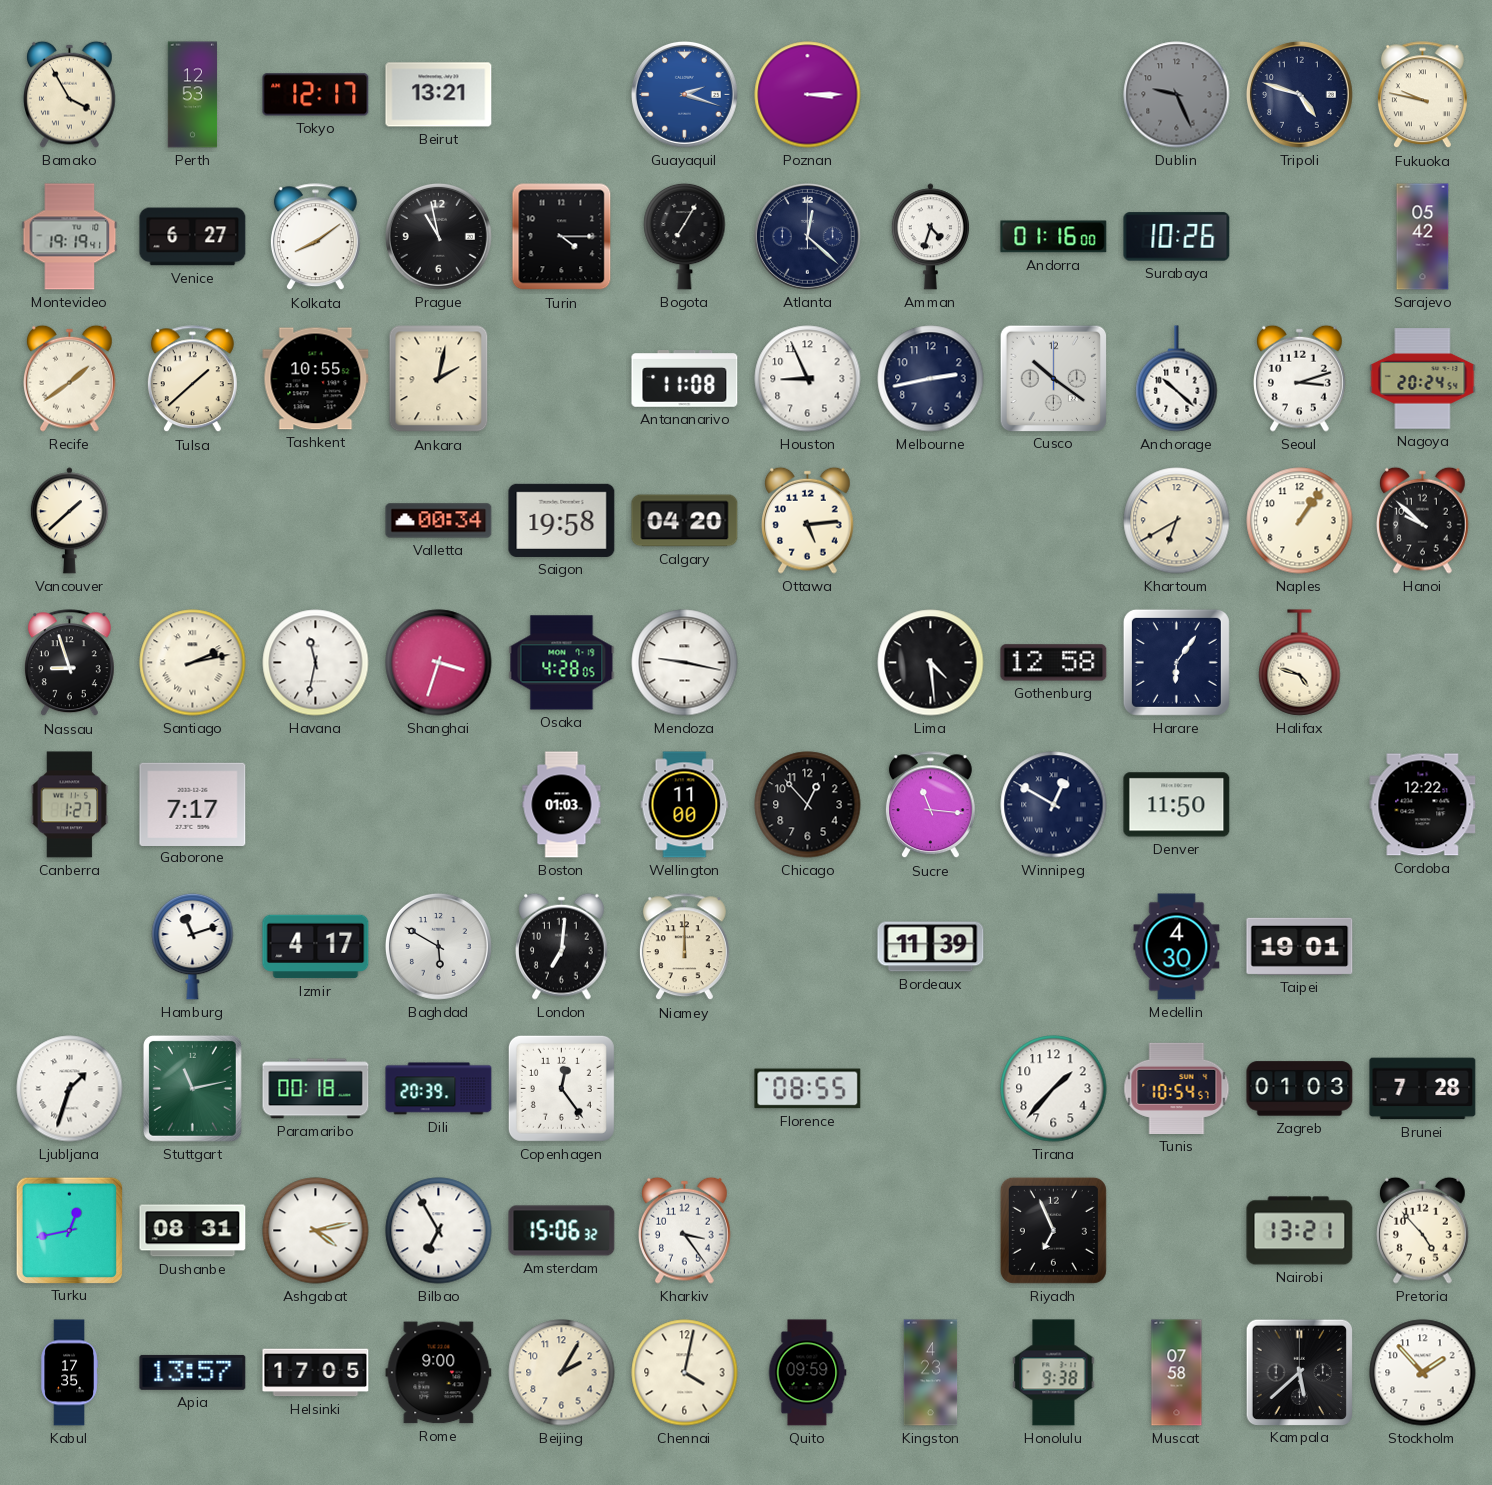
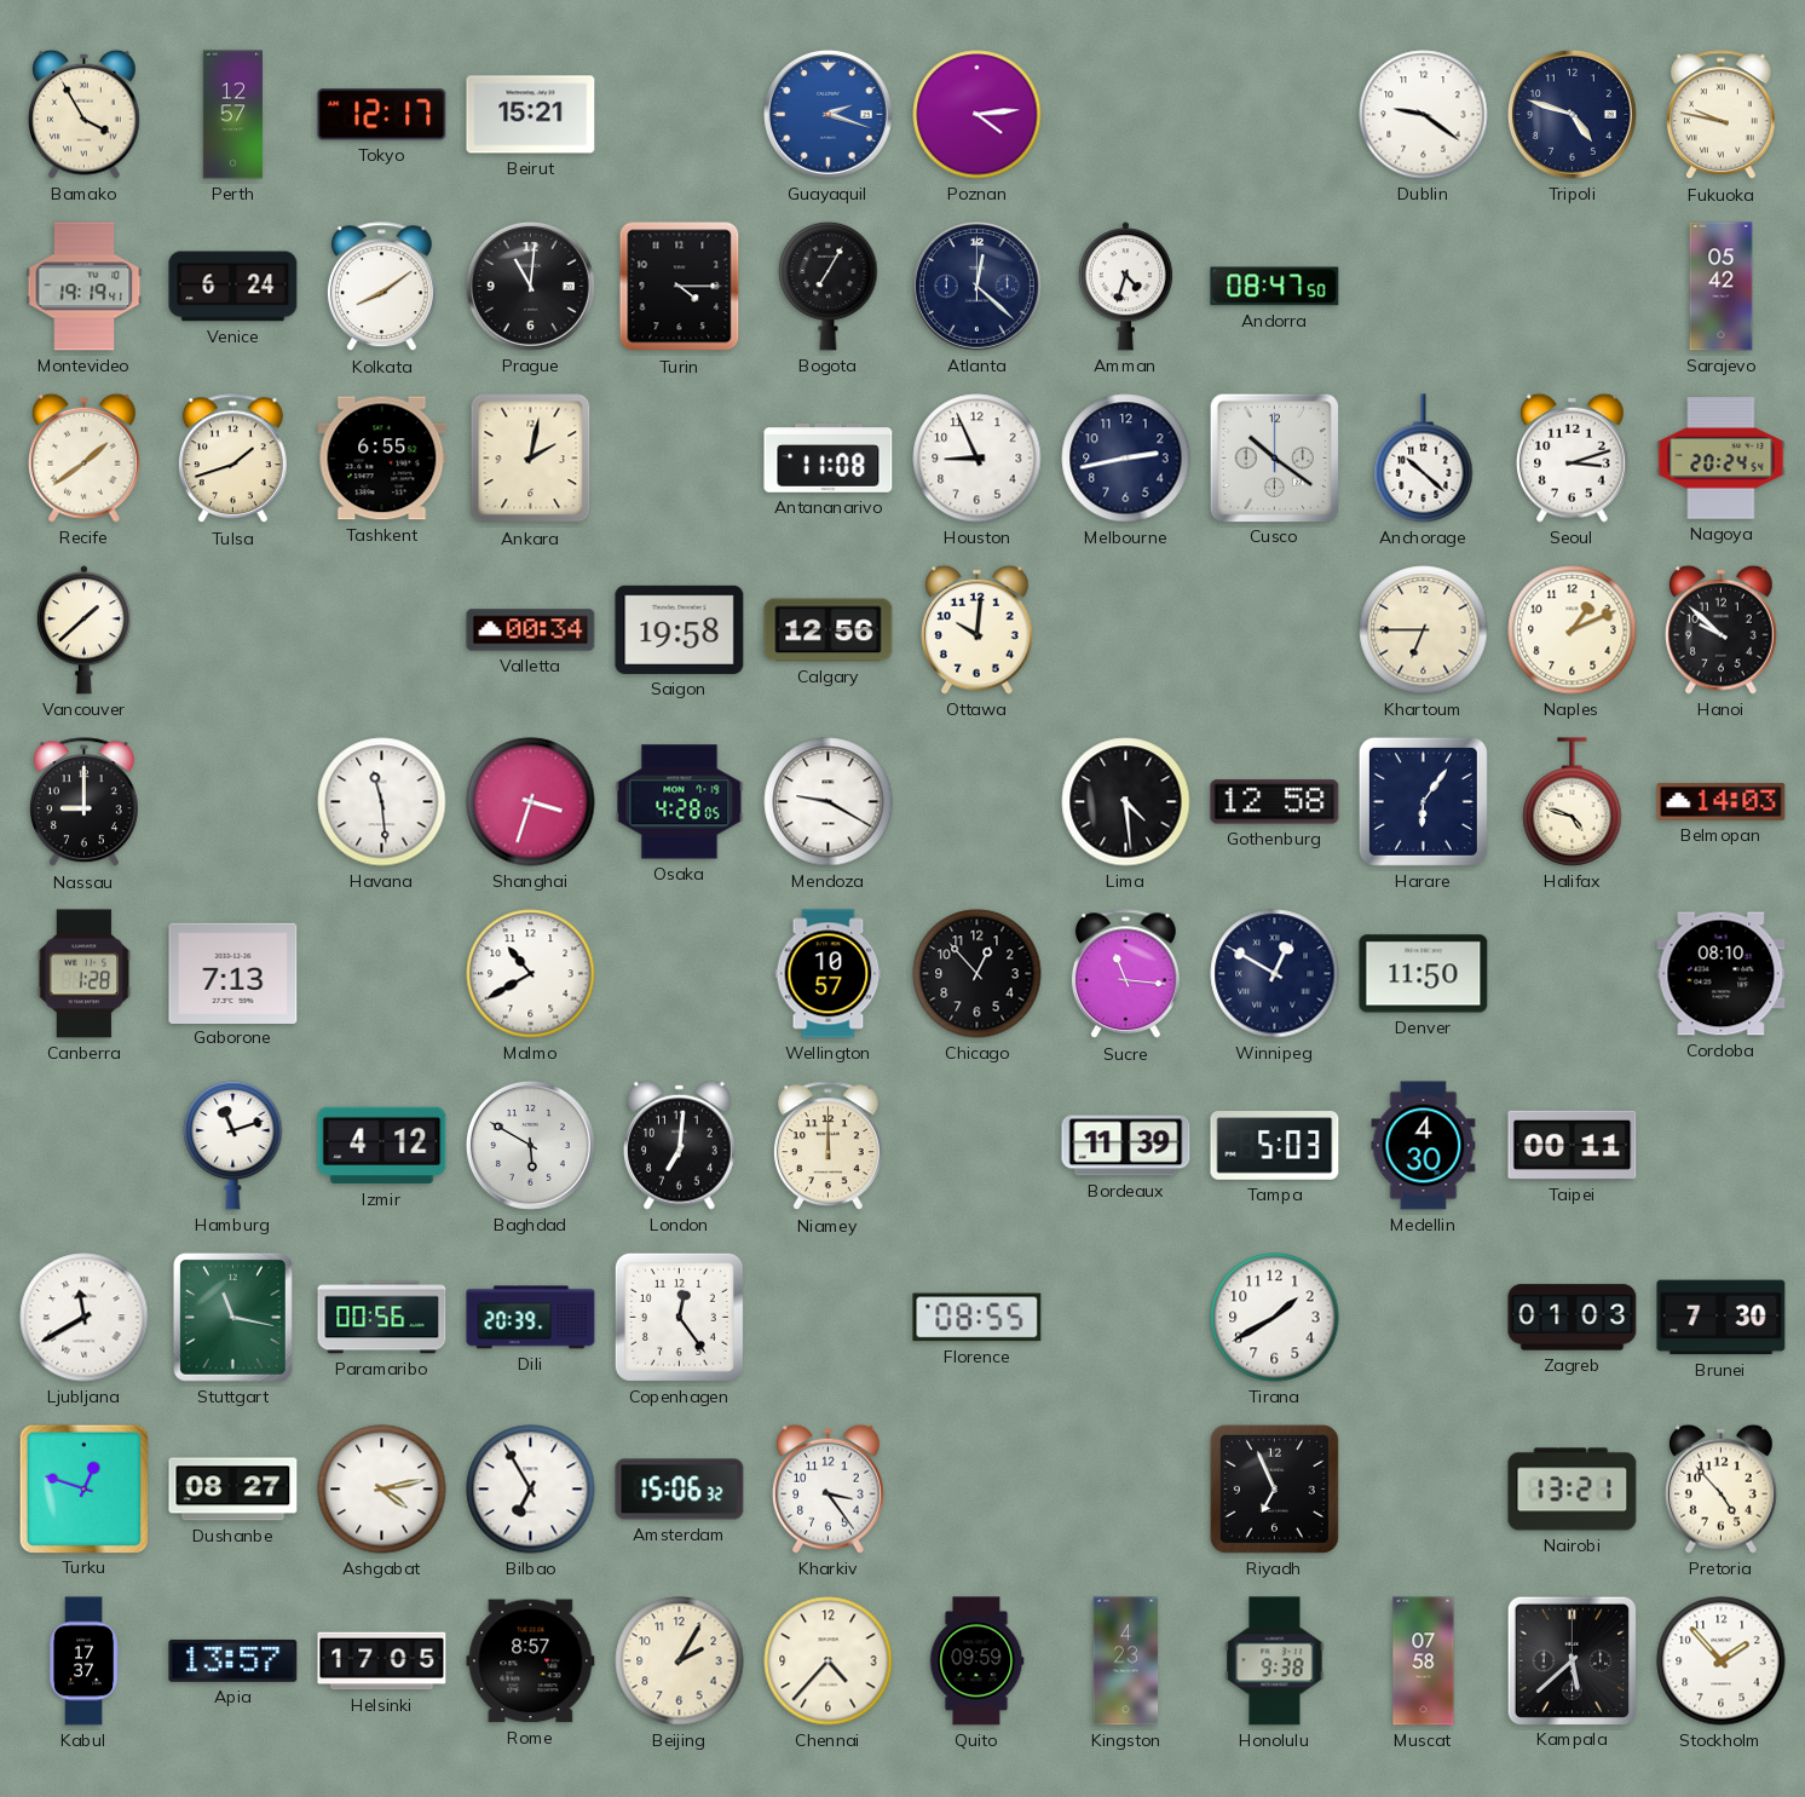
Perth: 12:53 -> 12:57
Beirut: 13:21 -> 15:21
Poznan: 3:15 -> 4:14
Dublin: 9:26 -> 9:21
Dublin dial: grey -> white
Venice: 6:27 -> 6:24
Prague: 10:58 -> 11:01
Andorra: 01:16 -> 08:47
Surabaya: 10:26 -> none
Tulsa: 1:38 -> 1:42
Tashkent: 10:55 -> 6:55
Calgary: 04:20 -> 12:56
Ottawa: 5:14 -> 10:01
Khartoum: 6:40 -> 6:45
Naples: 1:06 -> 1:11
Nassau: 8:57 -> 9:00
Santiago: 2:13 -> none
Havana: 11:32 -> 11:29
Mendoza: 9:17 -> 9:20
Belmopan: none -> 14:03
Canberra: 1:27 -> 1:28
Gaborone: 7:17 -> 7:13
Malmo: none -> 10:40
Boston: 01:03 -> none
Wellington: 11:00 -> 10:57
Cordoba: 12:22 -> 08:10
Izmir: 4:17 -> 4:12
Tampa: none -> 5:03
Taipei: 19:01 -> 00:11
Ljubljana: 1:33 -> 11:40
Stuttgart: 11:13 -> 11:17
Paramaribo: 00:18 -> 00:56
Tirana: 1:37 -> 1:40
Tunis: 10:54 -> none
Brunei: 7:28 -> 7:30
Turku: 12:43 -> 12:48
Dushanbe: 08:31 -> 08:27
Kabul: 17:35 -> 17:37
Rome: 9:00 -> 8:57
Chennai: 4:02 -> 4:37
